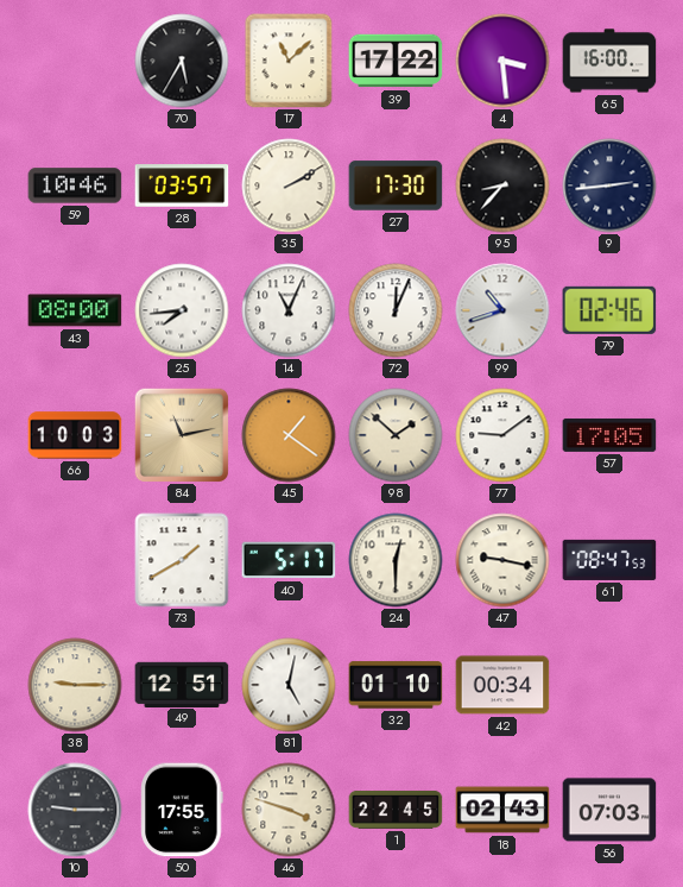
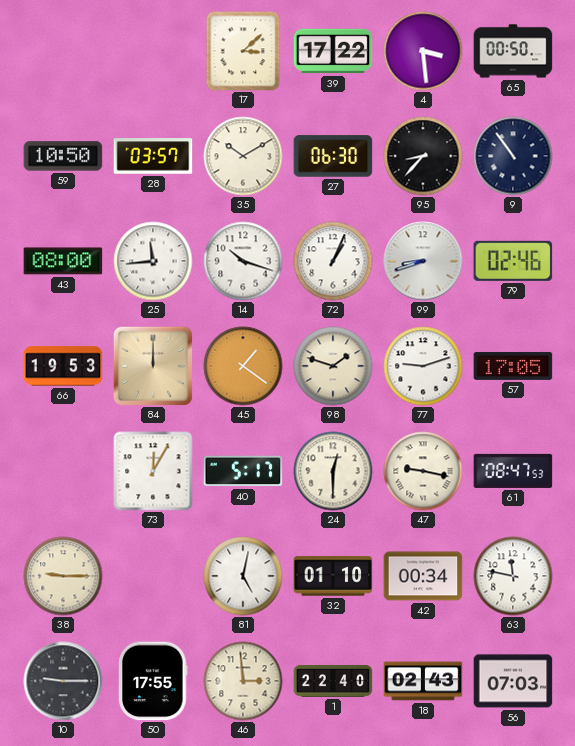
70: 5:35 -> none
17: 11:08 -> 3:08
65: 16:00 -> 00:50
59: 10:46 -> 10:50
35: 2:10 -> 10:10
27: 17:30 -> 06:30
9: 2:44 -> 10:54
25: 7:44 -> 11:44
14: 11:04 -> 10:18
72: 12:04 -> 1:04
99: 10:42 -> 8:42
66: 10:03 -> 19:53
84: 11:13 -> 12:00
98: 1:52 -> 1:48
77: 9:09 -> 9:12
73: 1:40 -> 12:05
49: 12:51 -> none
63: none -> 11:47
46: 3:48 -> 2:59
1: 22:45 -> 22:40
